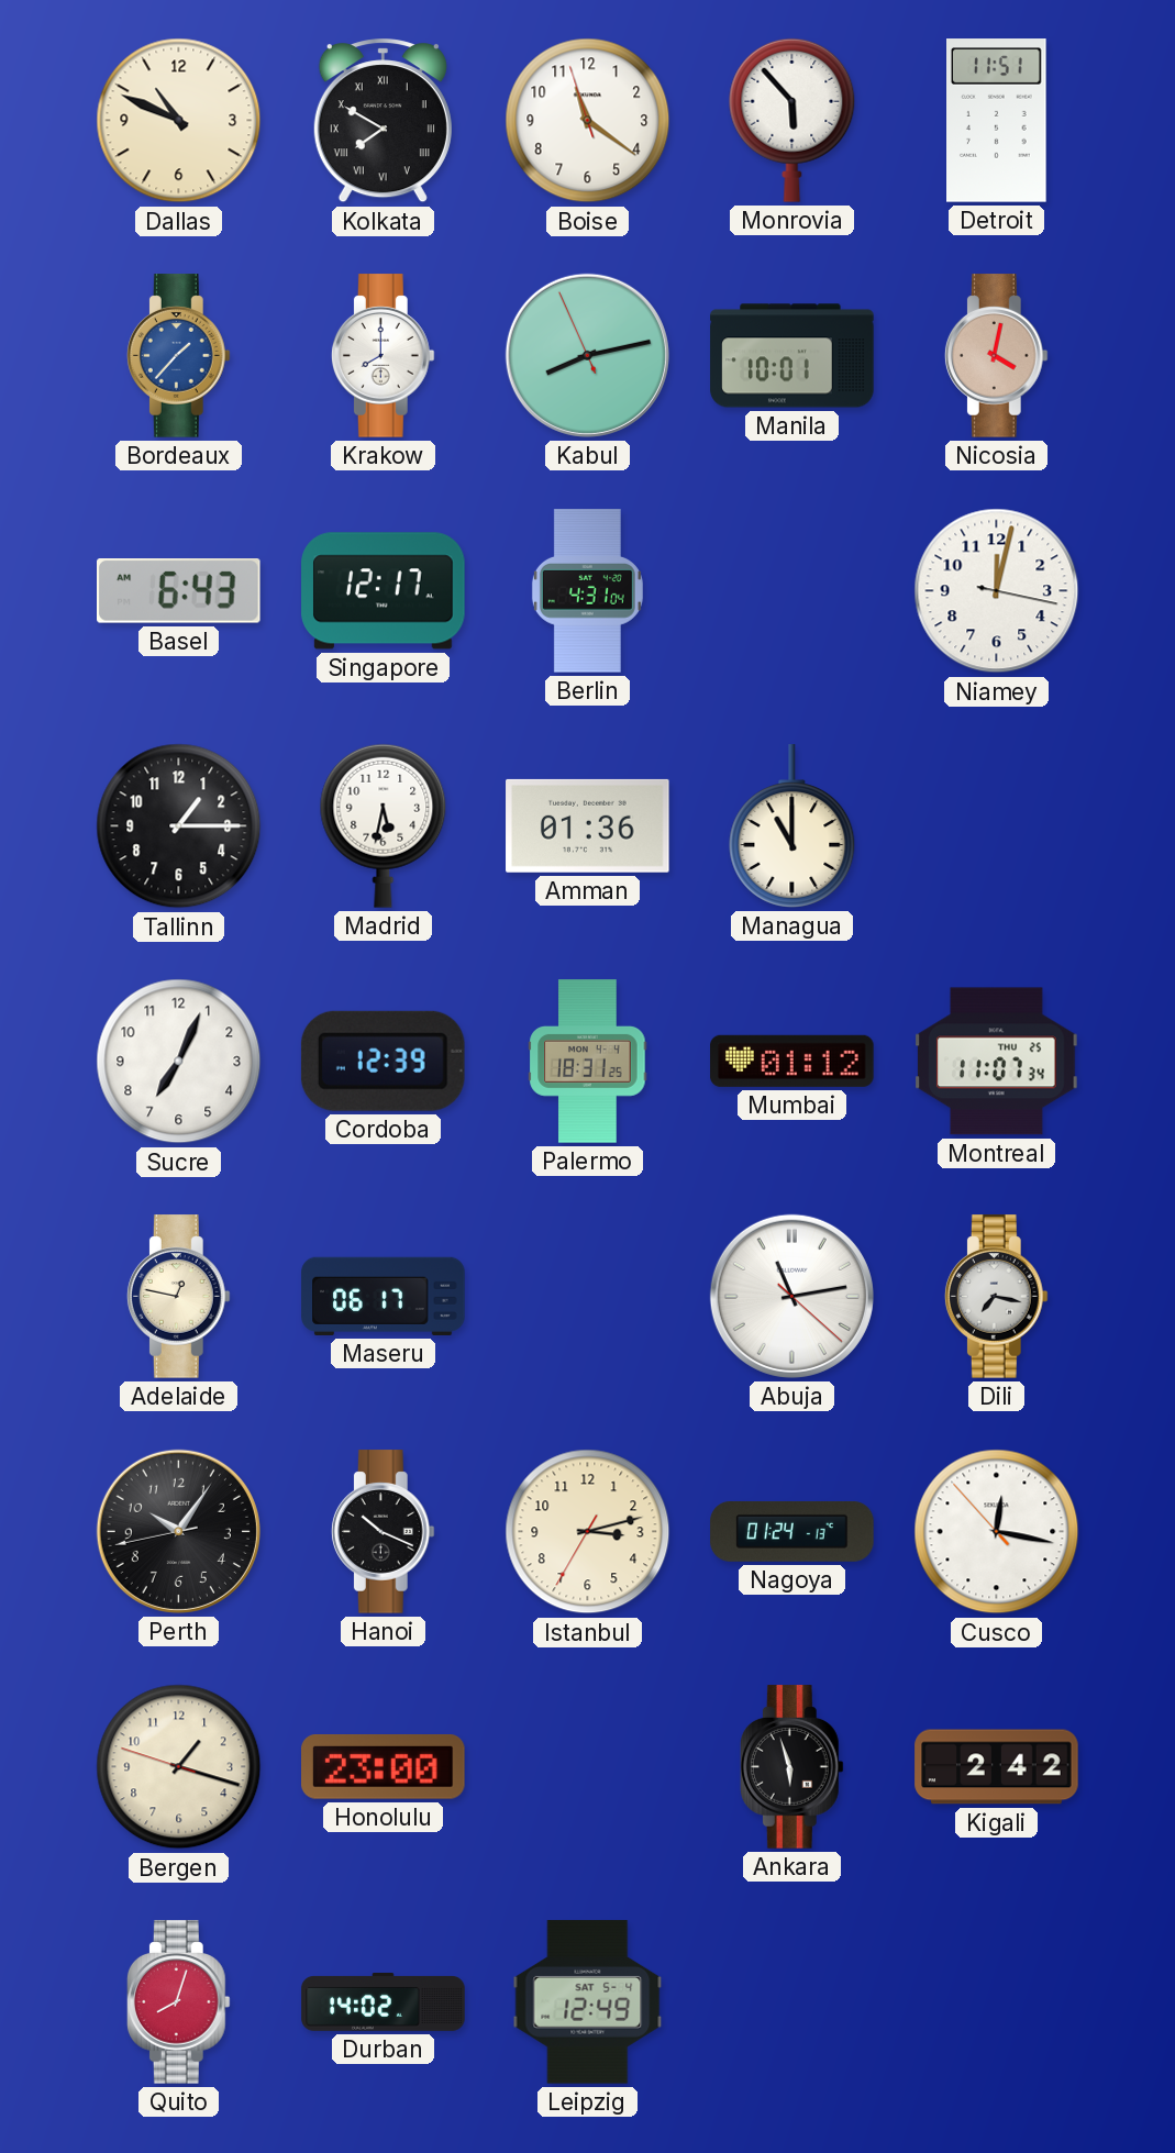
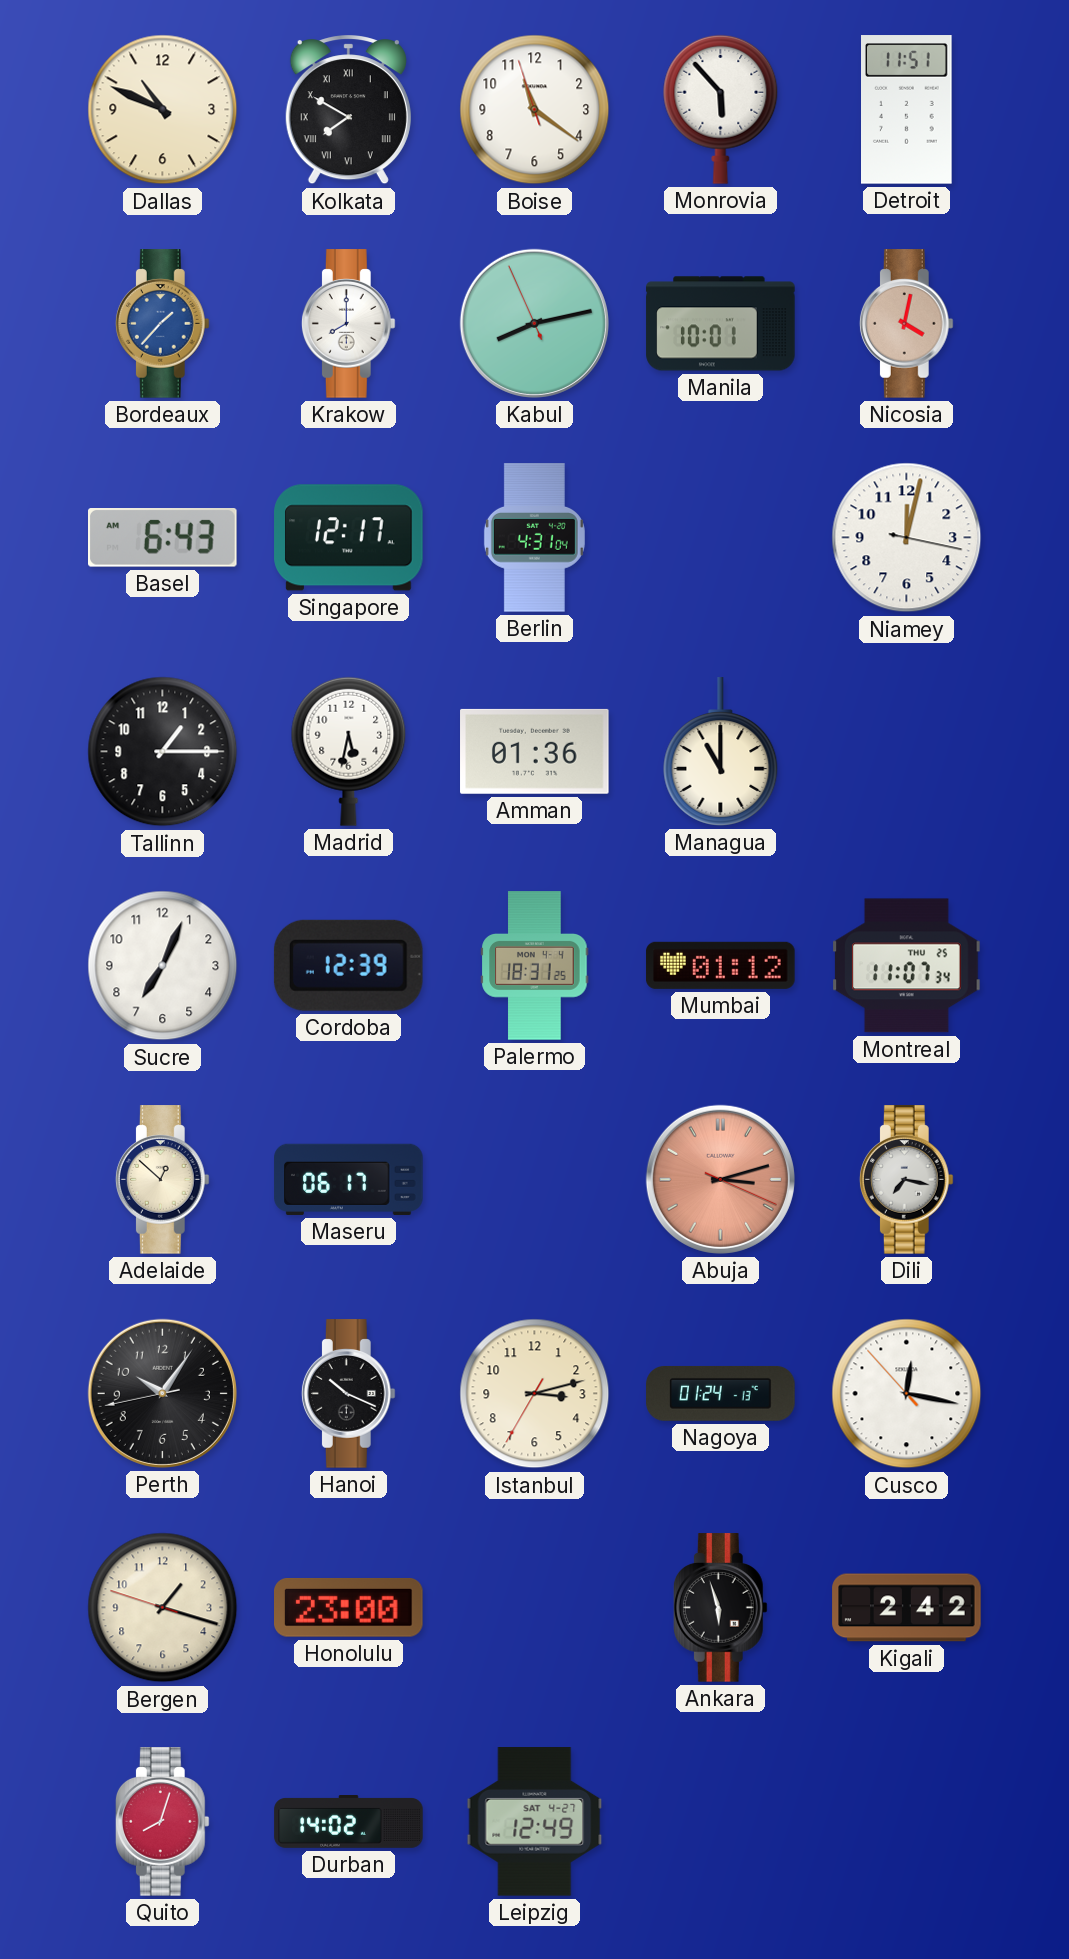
Adelaide: 12:47 -> 12:52
Abuja: 11:13 -> 3:12
Abuja dial: white -> salmon
Leipzig date: SAT 5-4 -> SAT 4-27
